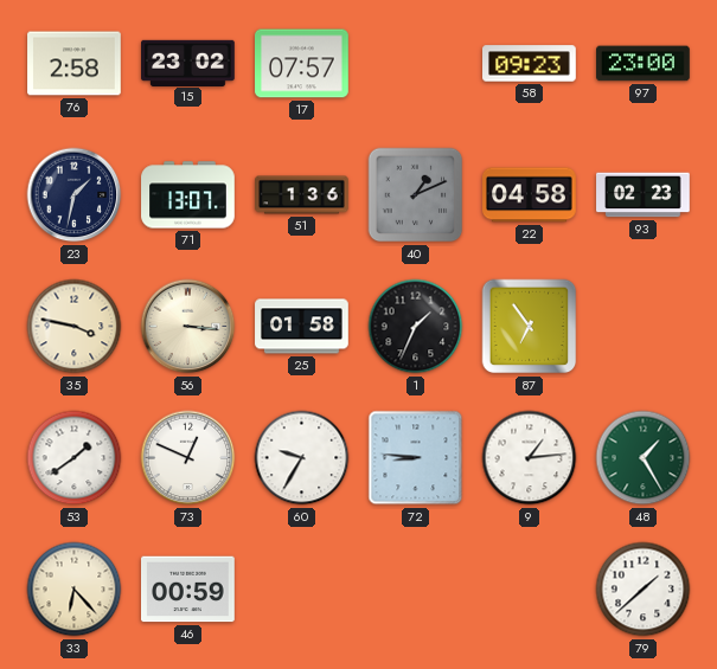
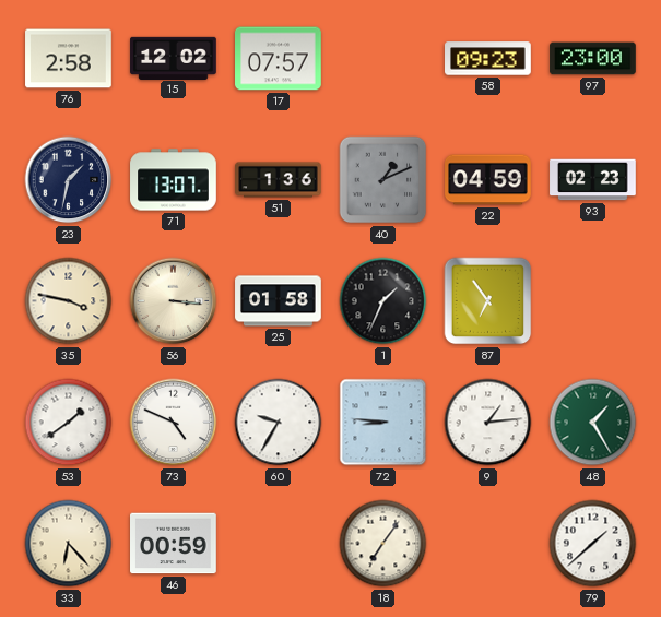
15: 23:02 -> 12:02
22: 04:58 -> 04:59
73: 12:49 -> 4:49
18: none -> 7:06
